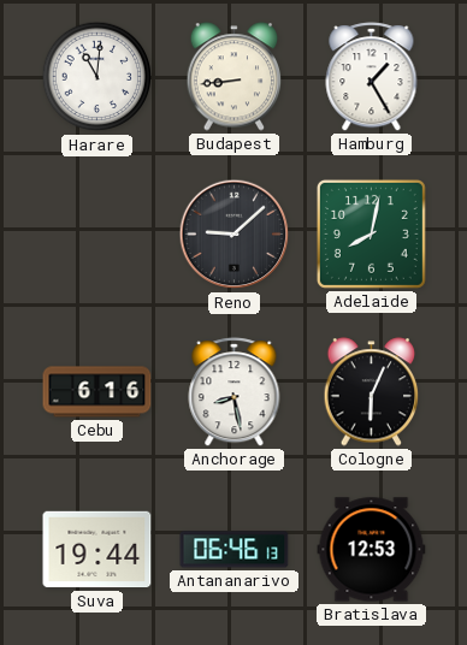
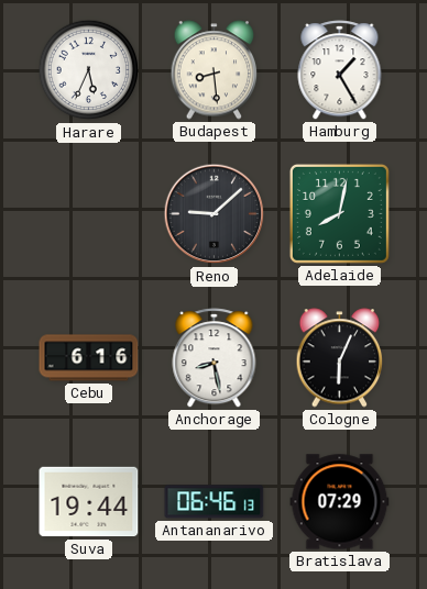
Harare: 11:01 -> 5:34
Budapest: 8:44 -> 8:29
Bratislava: 12:53 -> 07:29
